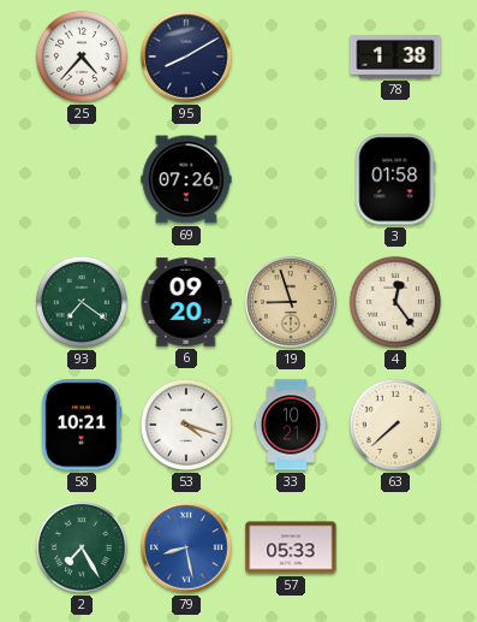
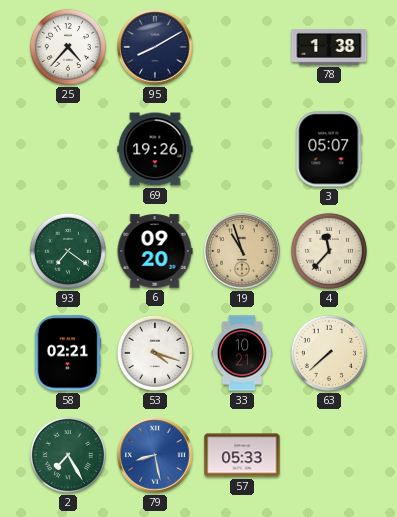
69: 07:26 -> 19:26
3: 01:58 -> 05:07
19: 8:57 -> 10:57
4: 12:24 -> 11:37
58: 10:21 -> 02:21
